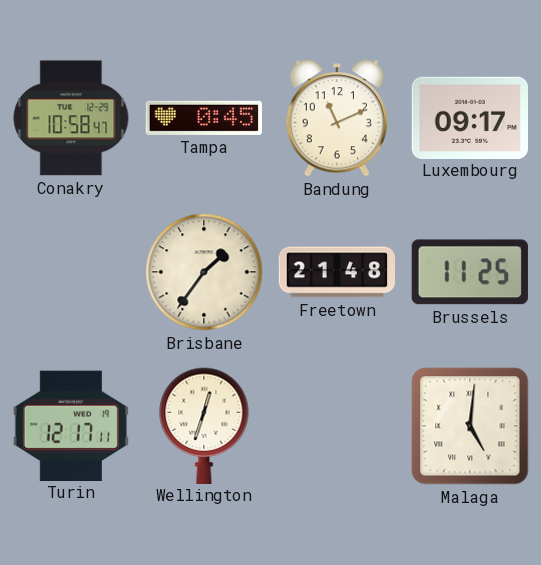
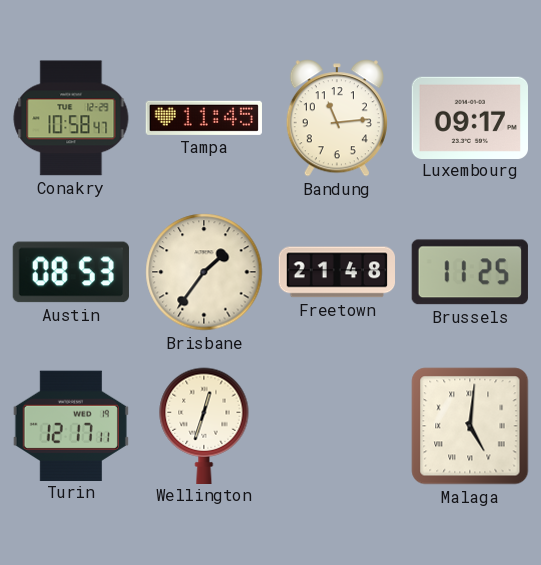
Tampa: 0:45 -> 11:45
Bandung: 11:11 -> 11:14
Austin: none -> 08:53
